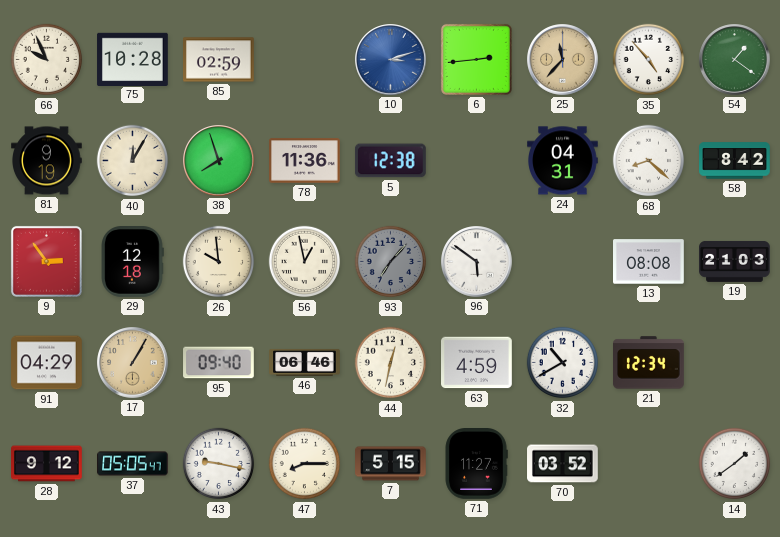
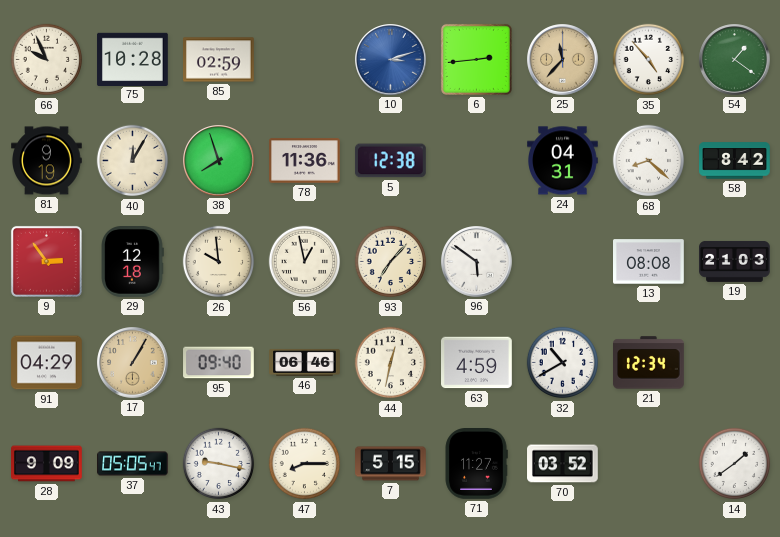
93 dial: grey -> cream
28: 9:12 -> 9:09
